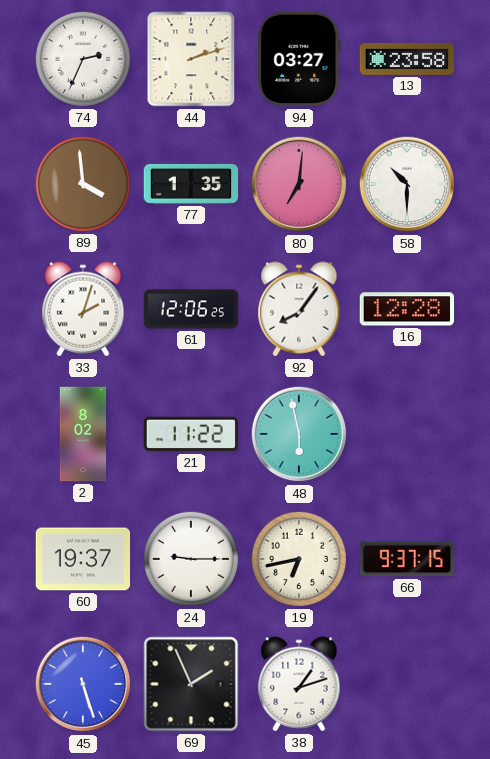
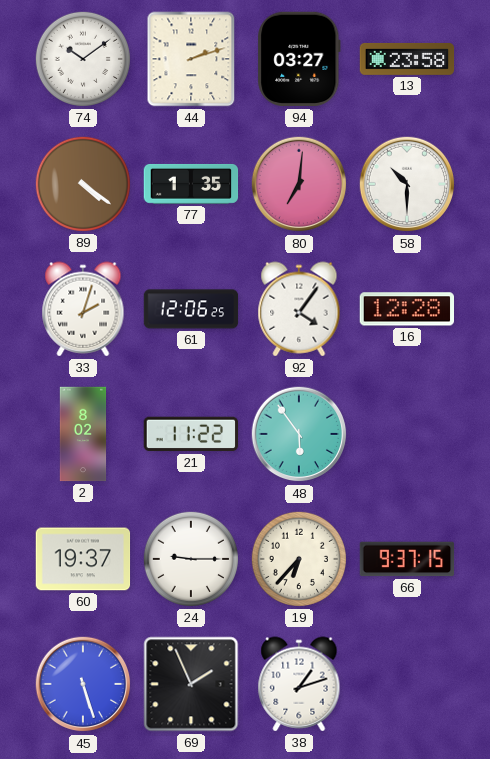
74: 2:34 -> 10:09
89: 3:59 -> 4:21
92: 8:06 -> 4:06
48: 5:58 -> 5:54
19: 6:43 -> 6:37
